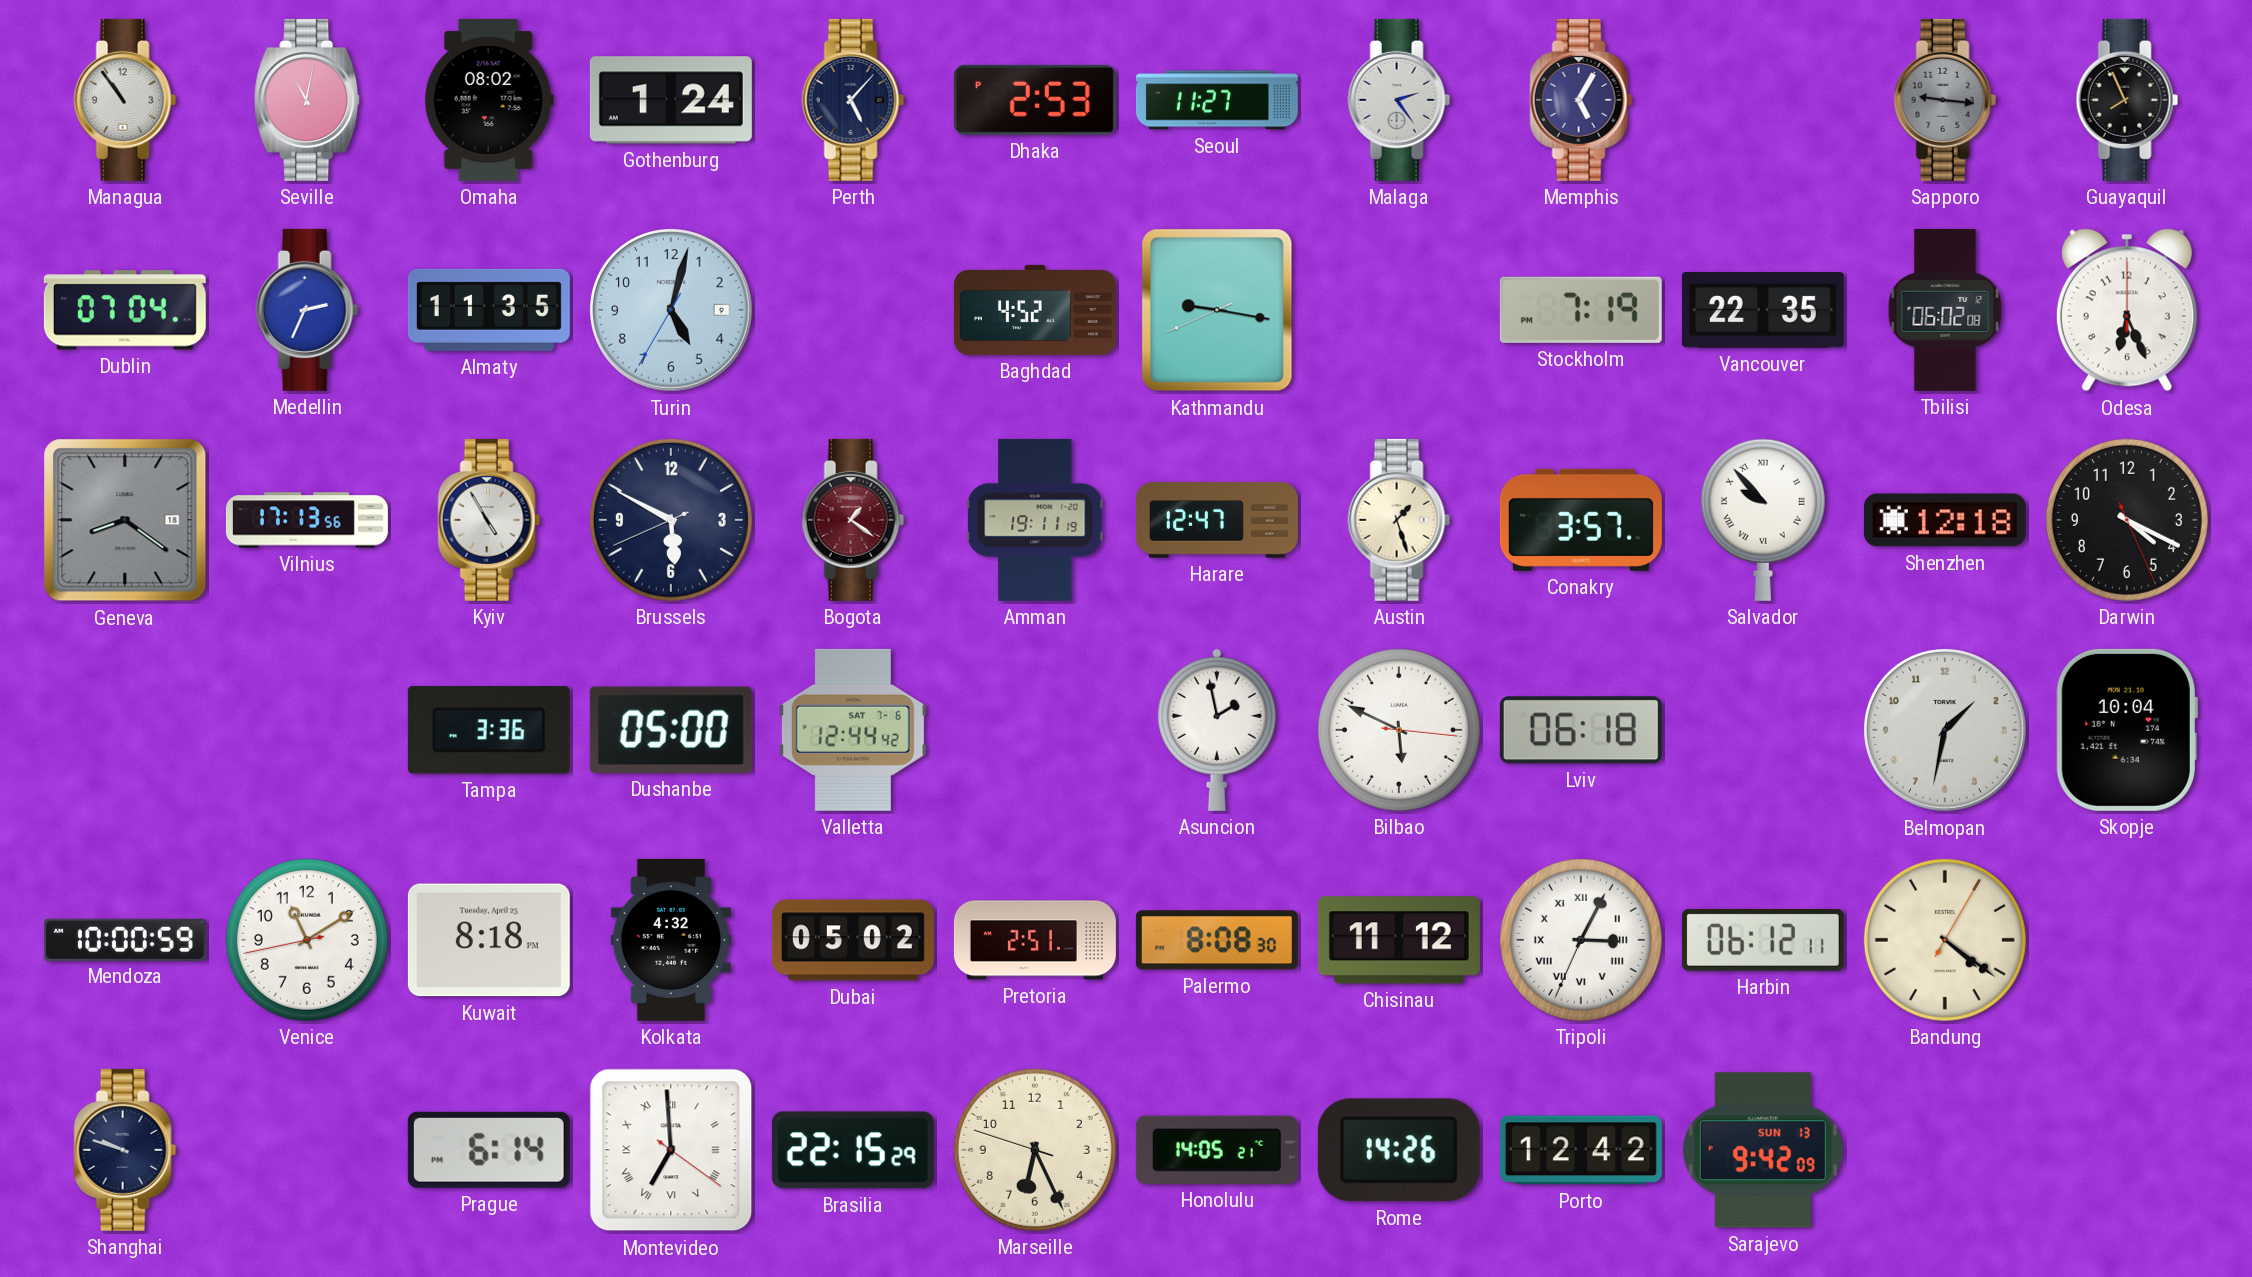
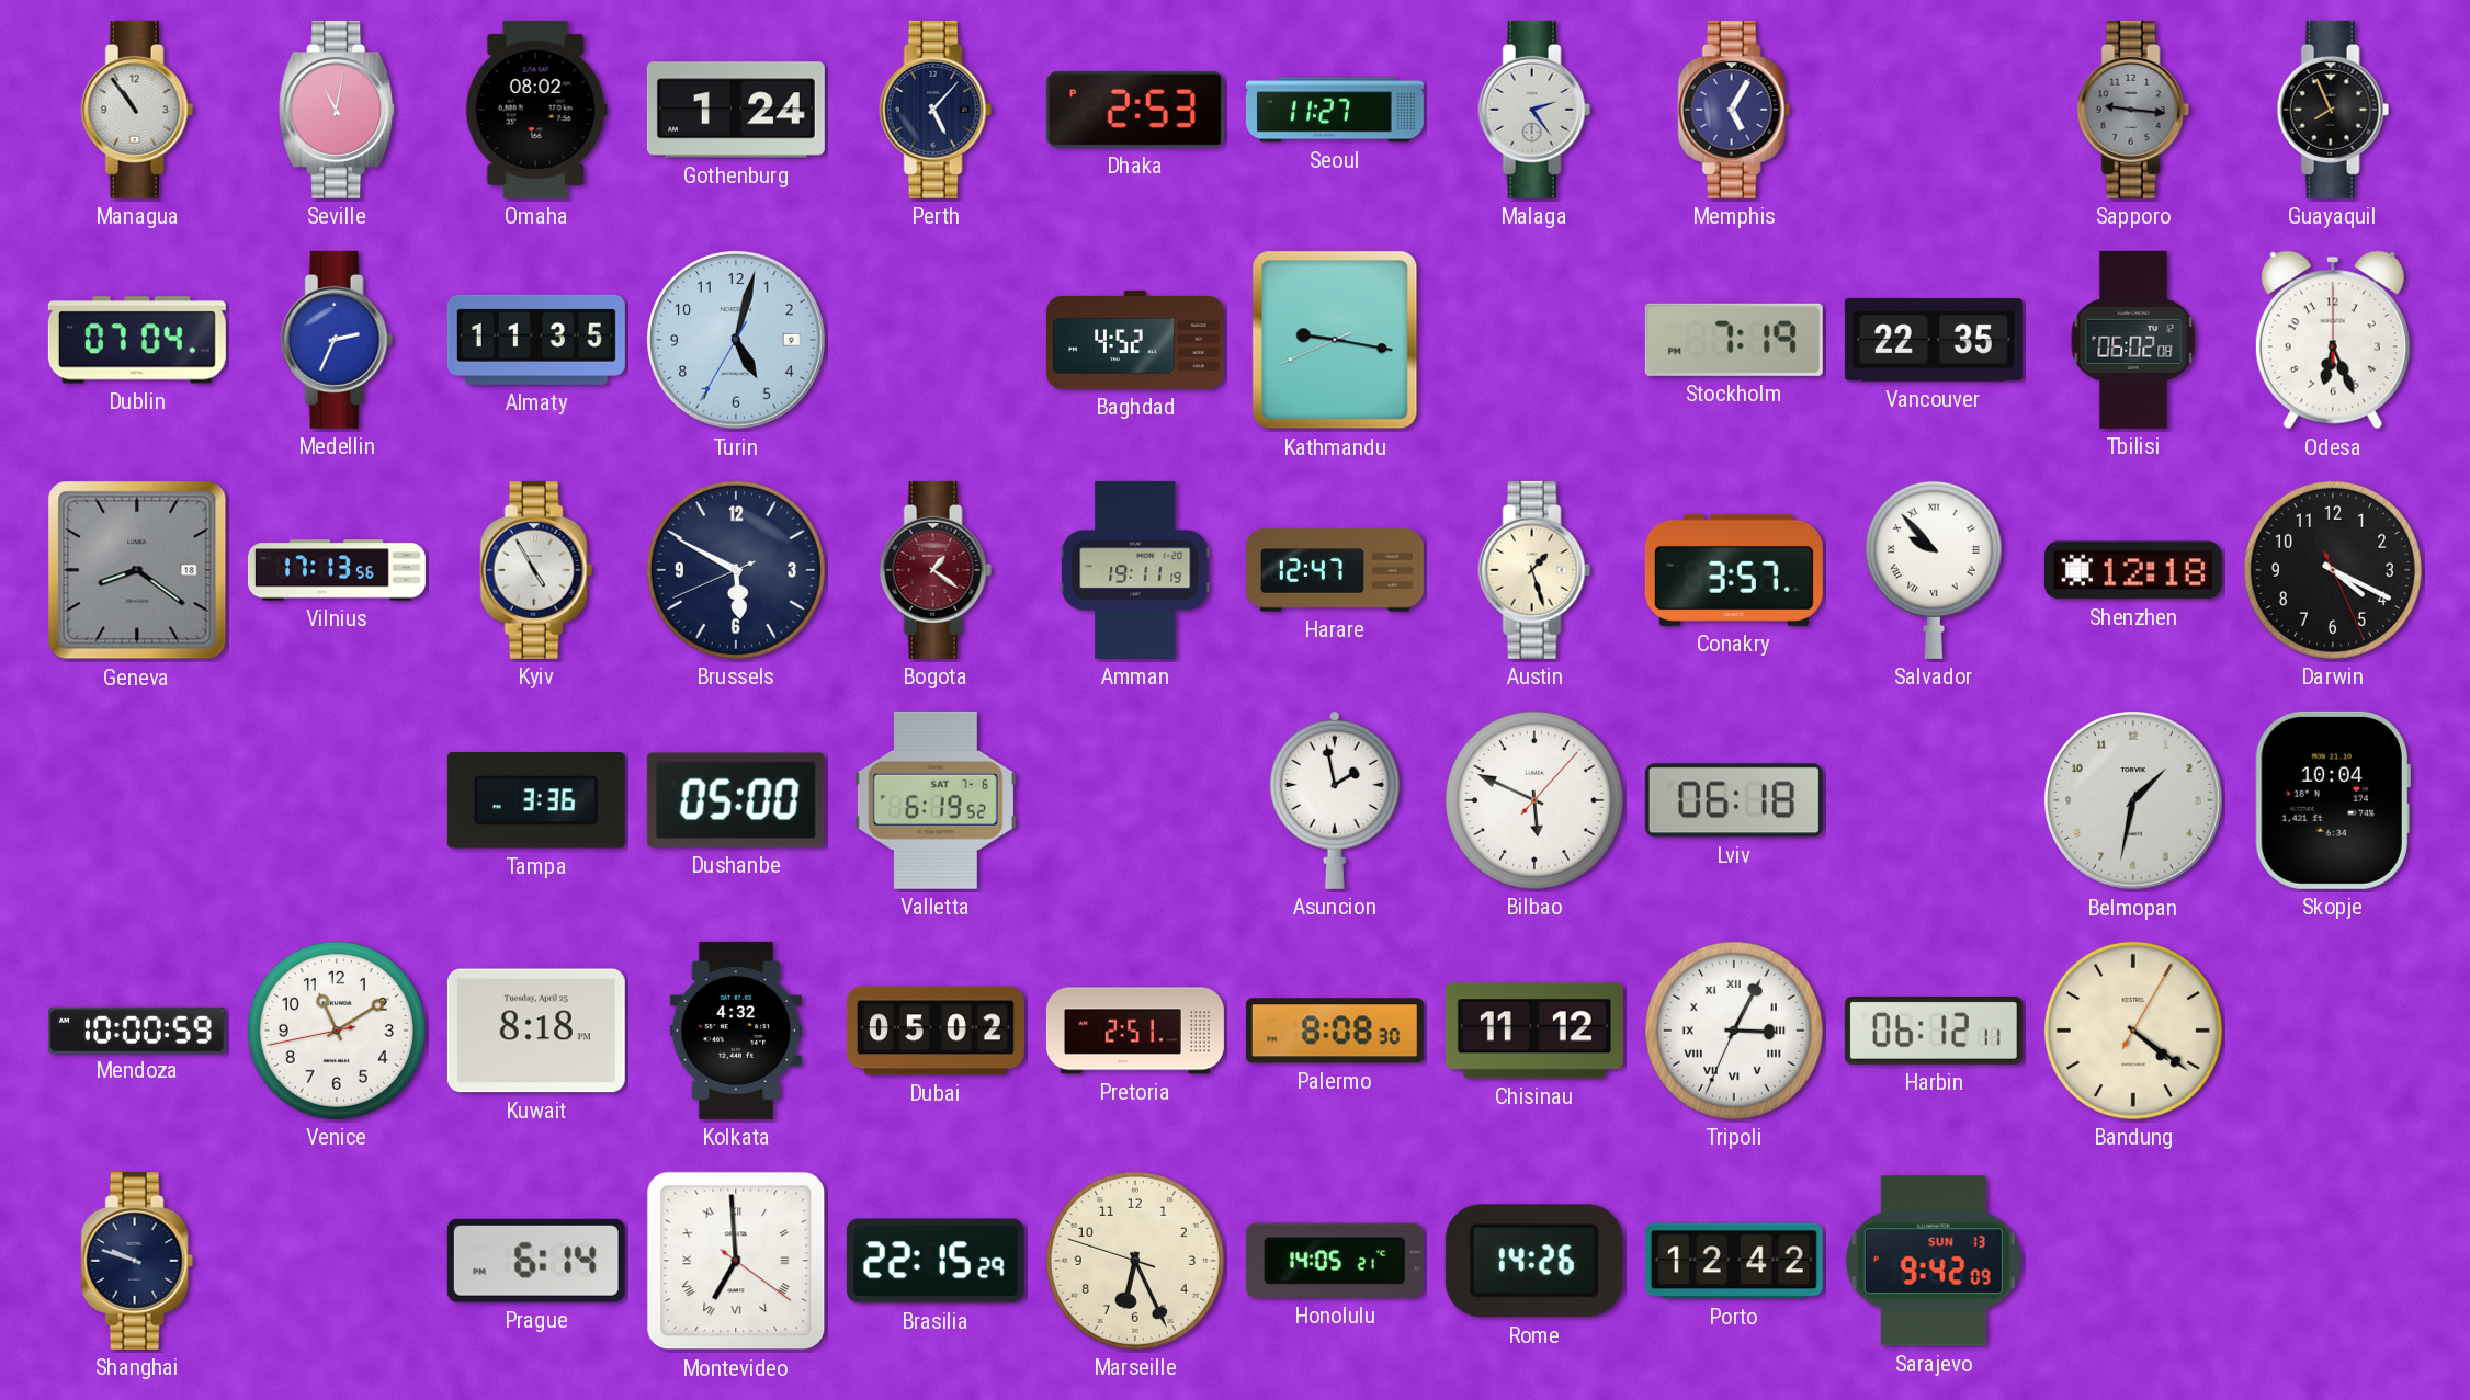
Valletta: 12:44 -> 6:19
Bilbao: 5:49:16 -> 5:49:07
